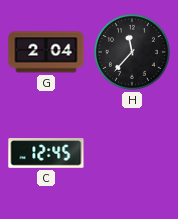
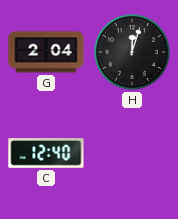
H: 11:37 -> 12:03
C: 12:45 -> 12:40
